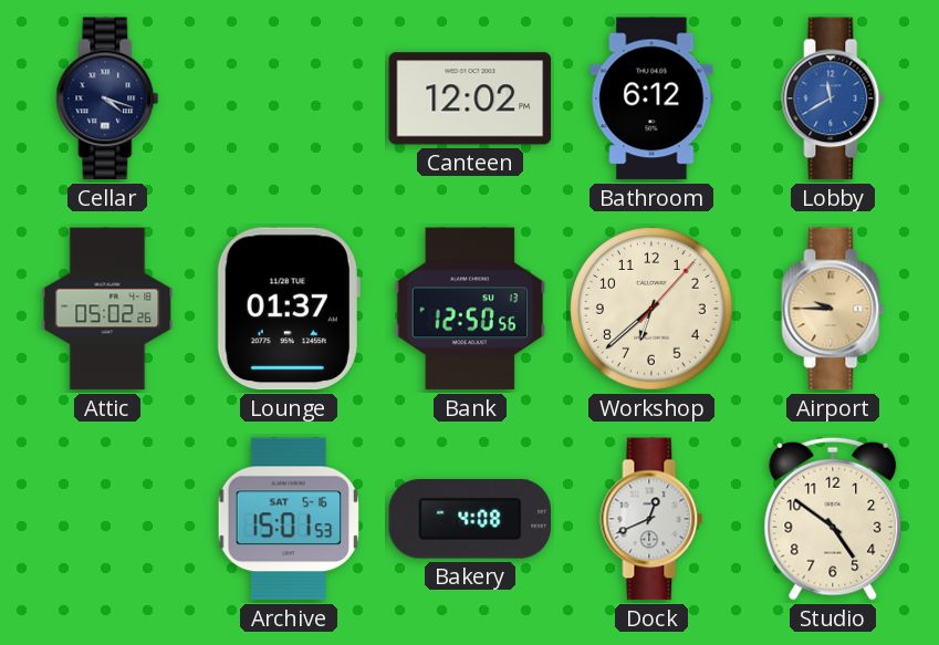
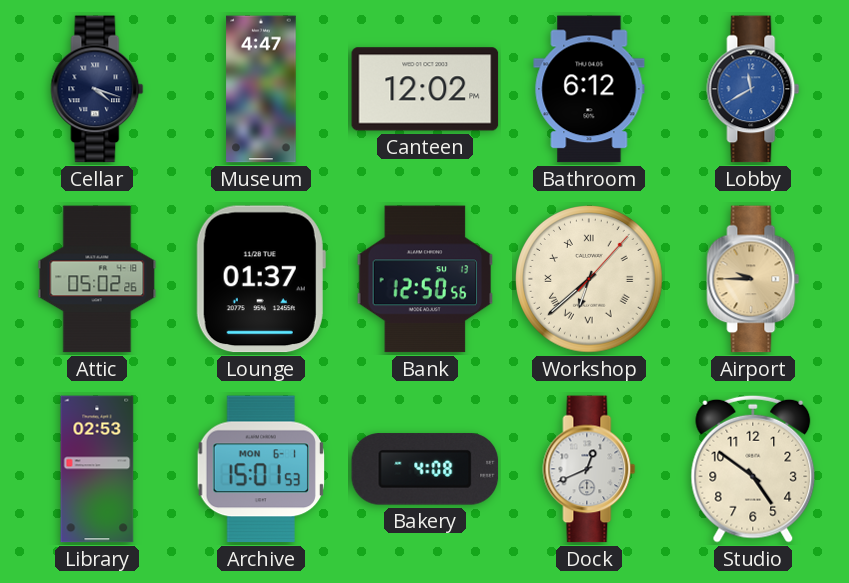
Museum: none -> 4:47
Workshop numerals: Arabic -> Roman
Library: none -> 02:53
Archive date: SAT 5-16 -> MON 6-1
